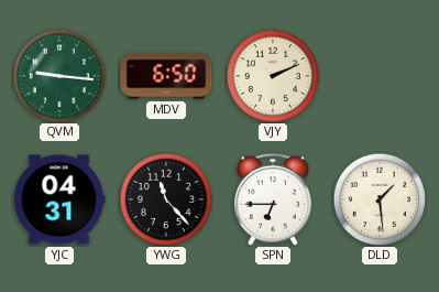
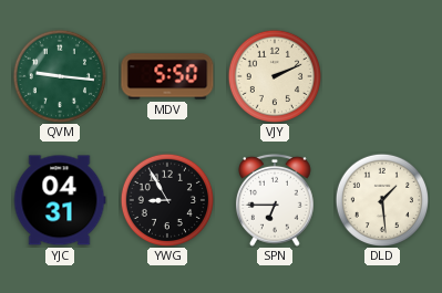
MDV: 6:50 -> 5:50
YWG: 11:23 -> 8:55
